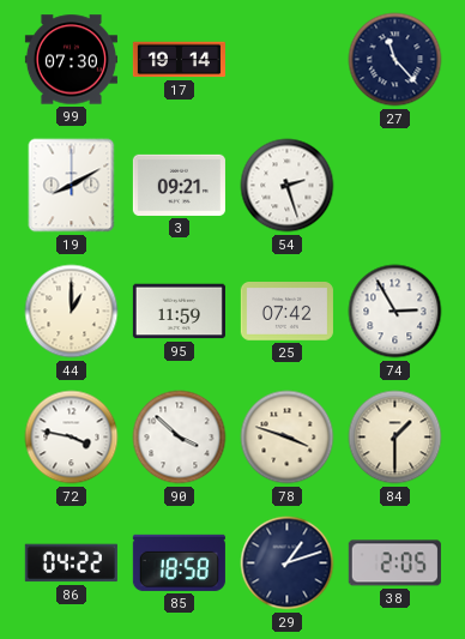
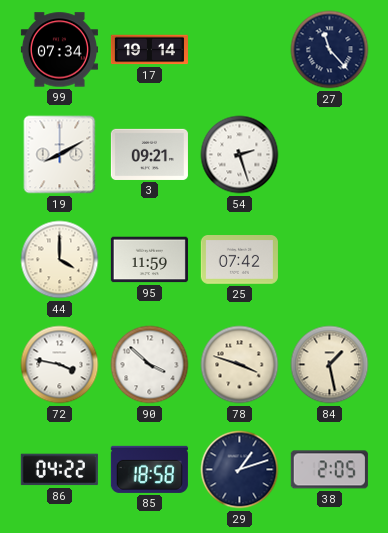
99: 07:30 -> 07:34
44: 1:00 -> 4:00
74: 2:55 -> none
84: 1:30 -> 1:28
